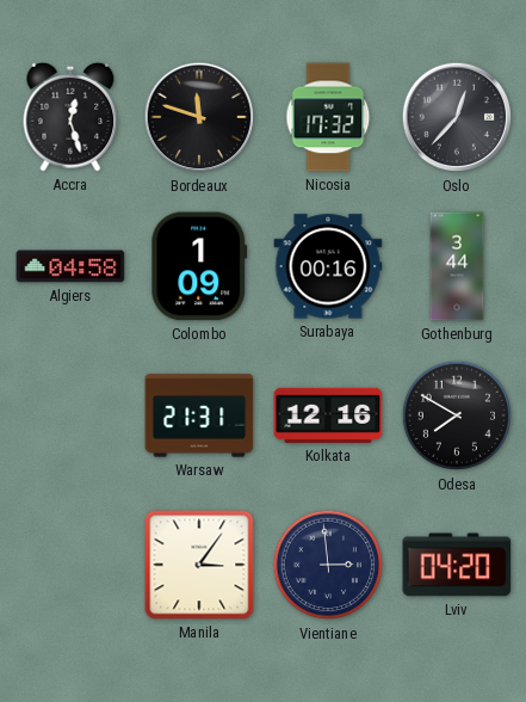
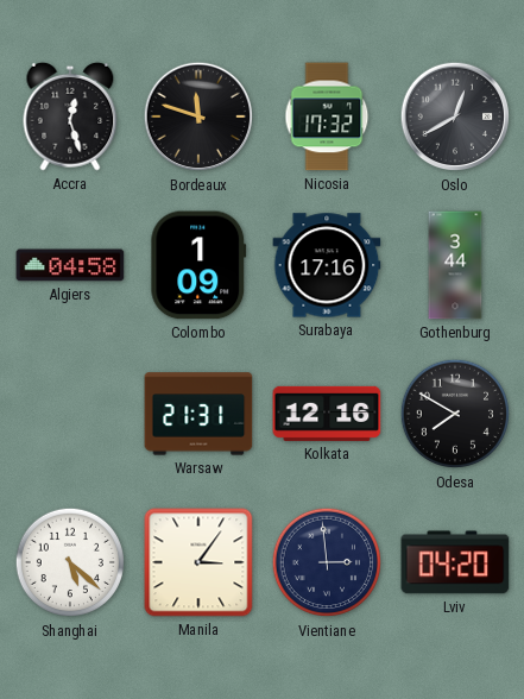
Oslo: 12:37 -> 12:40
Surabaya: 00:16 -> 17:16
Shanghai: none -> 5:22
